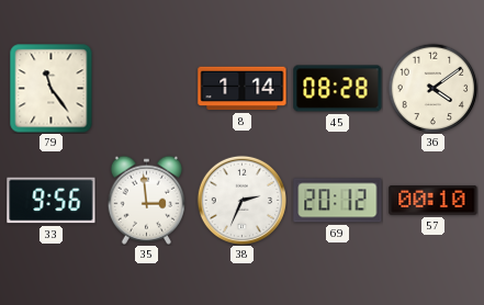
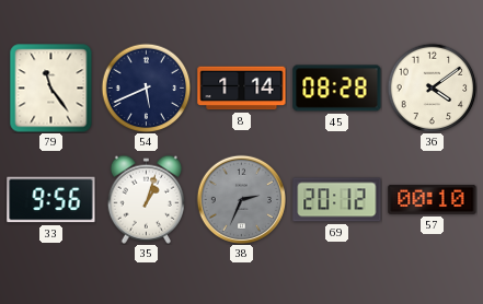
54: none -> 5:41
35: 2:59 -> 1:03
38 dial: white -> grey
